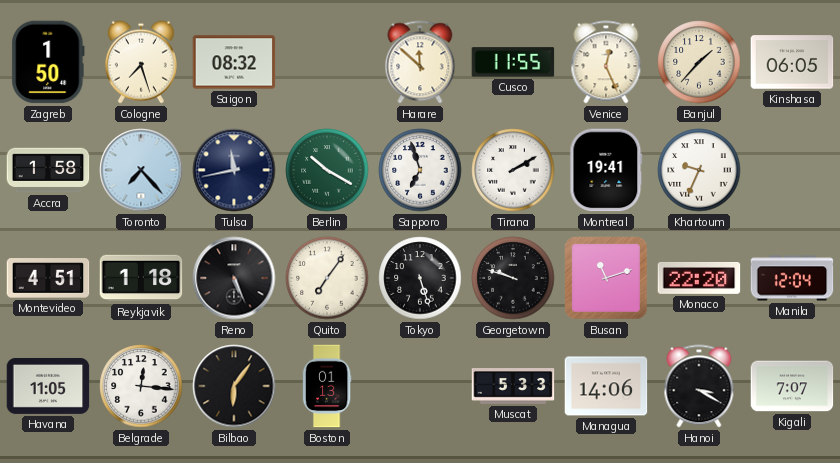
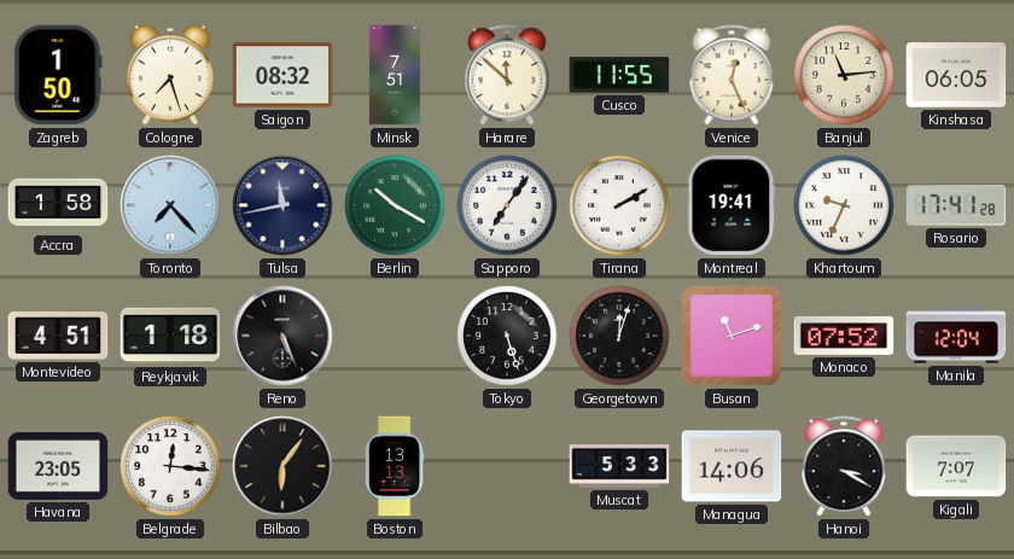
Minsk: none -> 7:51
Banjul: 1:37 -> 11:14
Sapporo: 6:57 -> 7:06
Rosario: none -> 17:41
Quito: 7:06 -> none
Georgetown: 9:48 -> 12:03
Monaco: 22:20 -> 07:52
Havana: 11:05 -> 23:05
Boston: 01:13 -> 13:13
